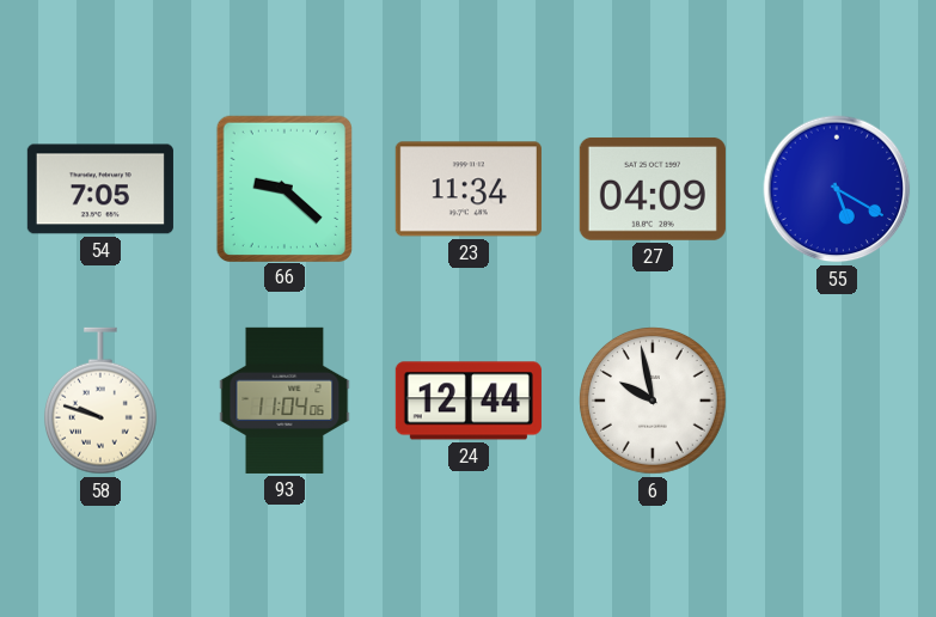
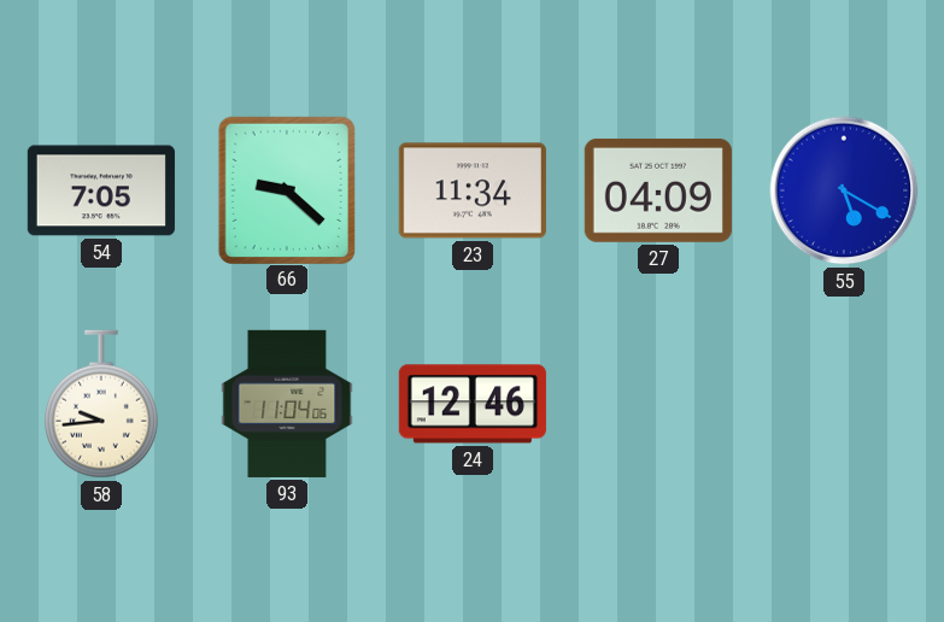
58: 9:48 -> 9:44
24: 12:44 -> 12:46
6: 9:58 -> none
